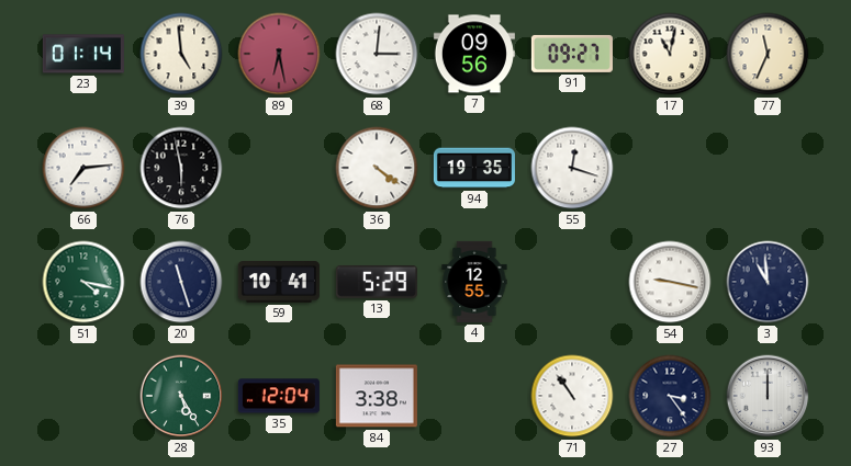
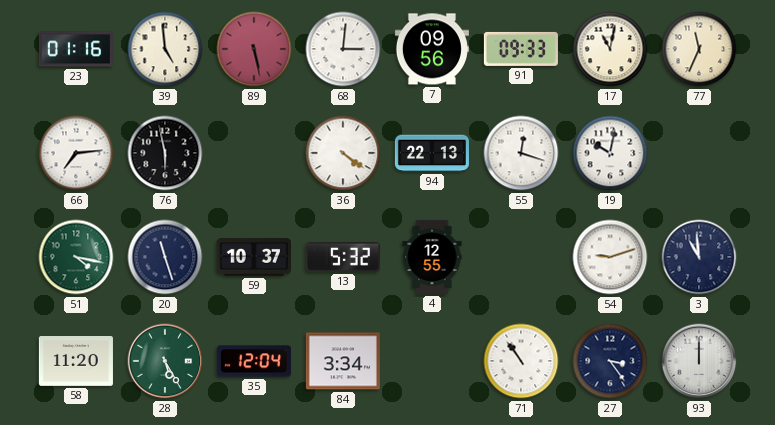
23: 01:14 -> 01:16
89: 6:28 -> 5:28
91: 09:27 -> 09:33
94: 19:35 -> 22:13
19: none -> 10:02
59: 10:41 -> 10:37
13: 5:29 -> 5:32
54: 9:17 -> 9:12
58: none -> 11:20
84: 3:38 -> 3:34
